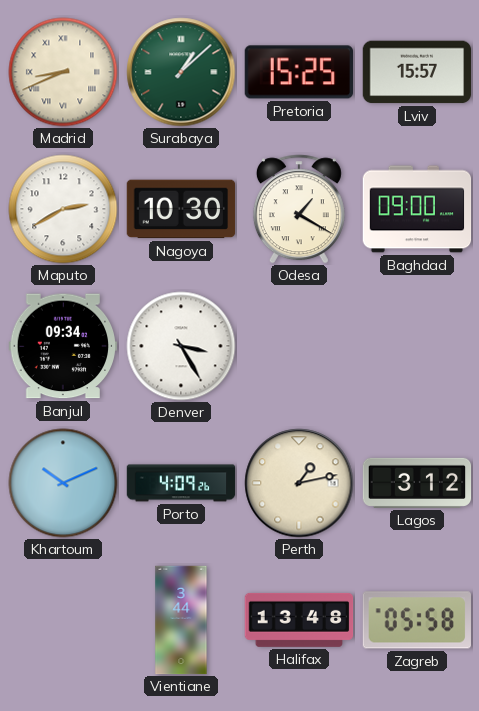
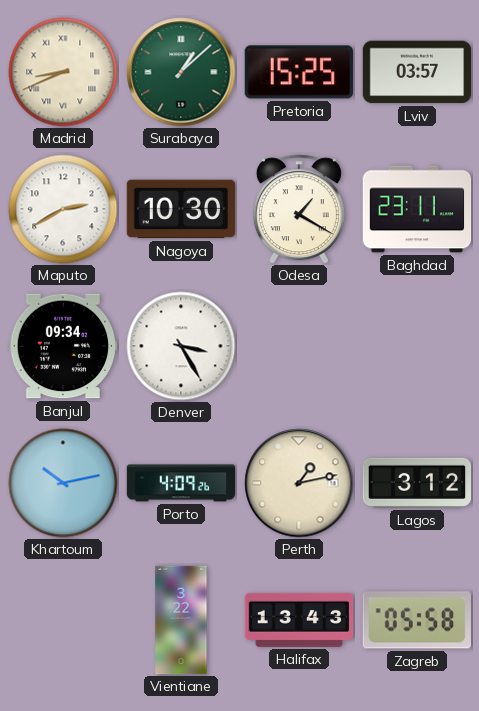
Lviv: 15:57 -> 03:57
Baghdad: 09:00 -> 23:11
Khartoum: 10:11 -> 10:13
Vientiane: 3:44 -> 3:22
Halifax: 13:48 -> 13:43
